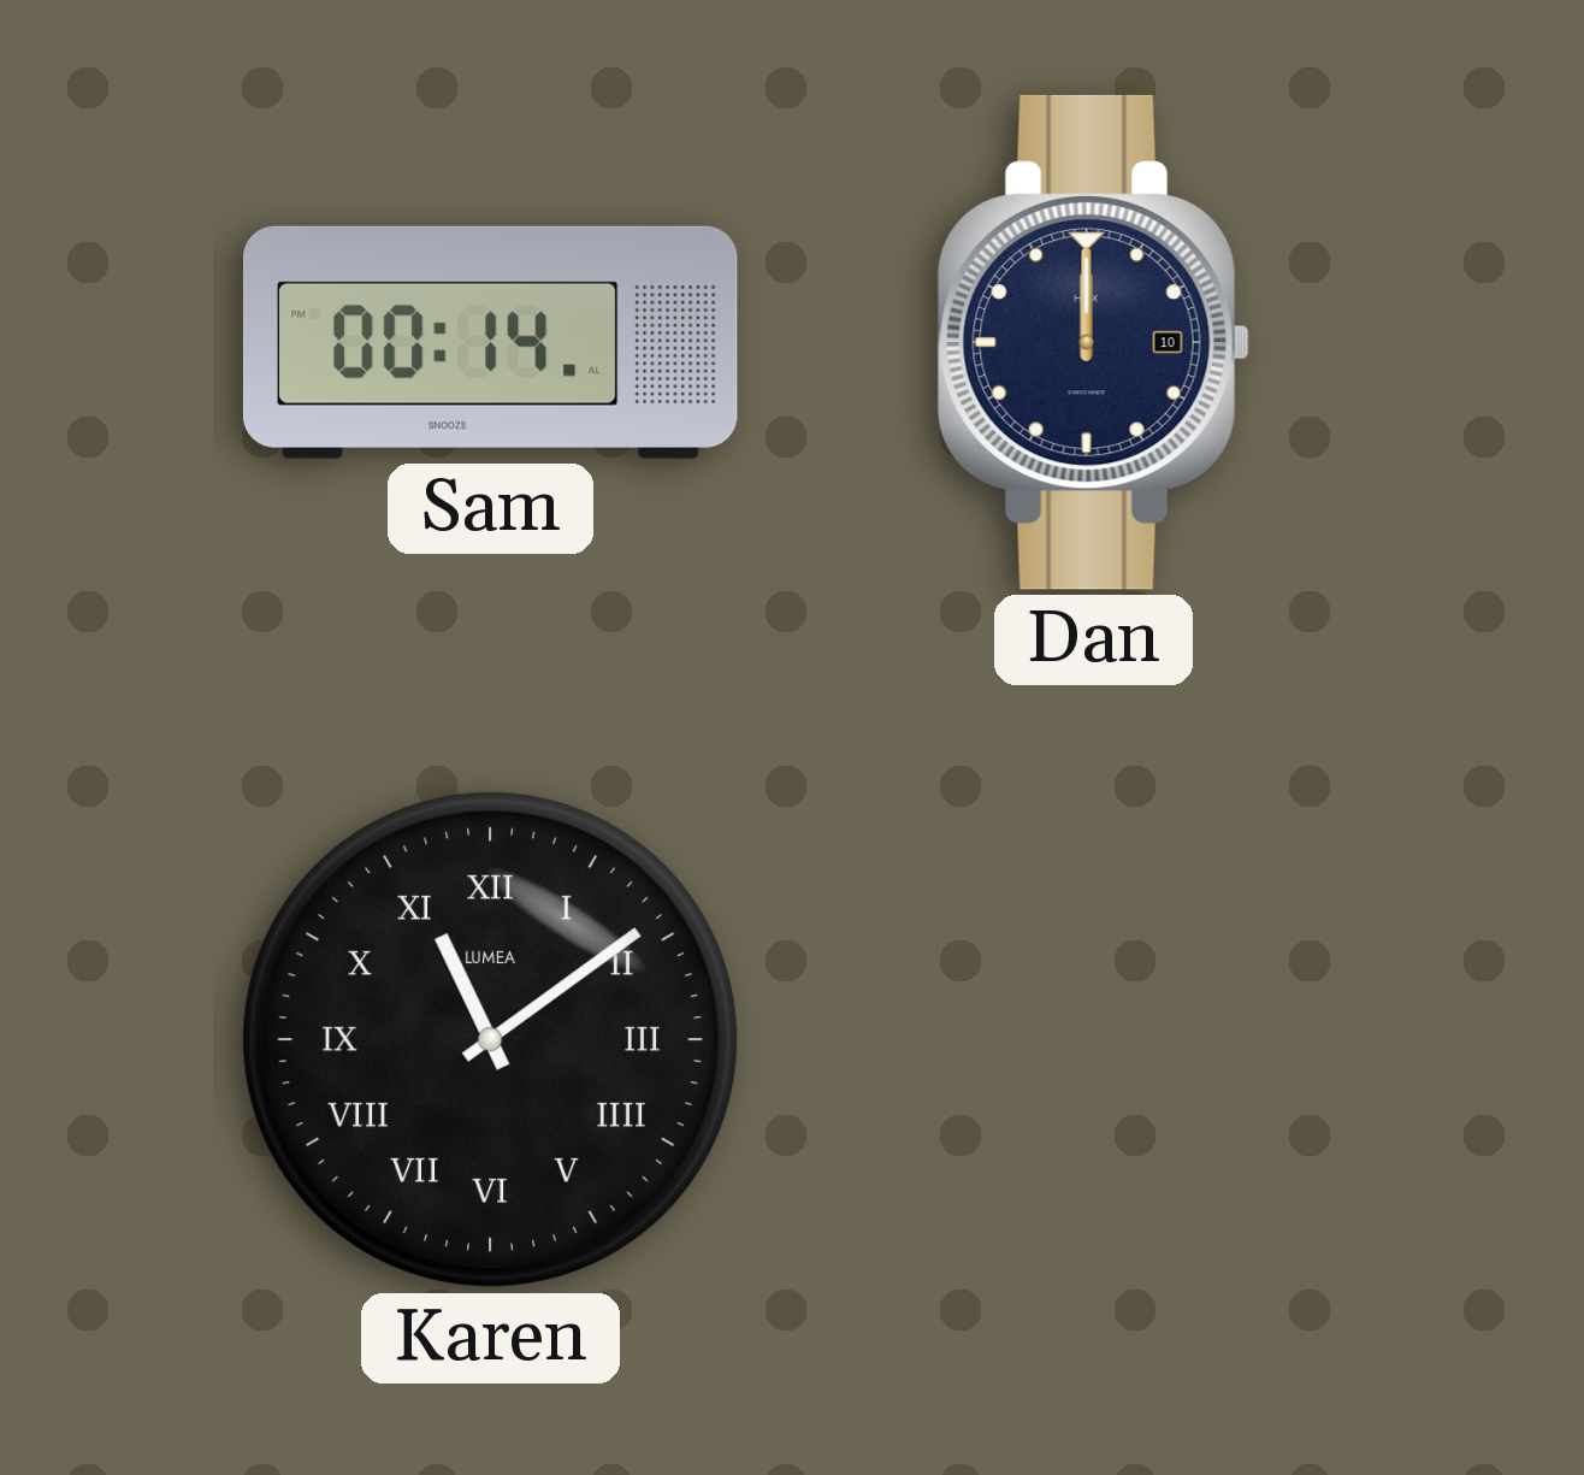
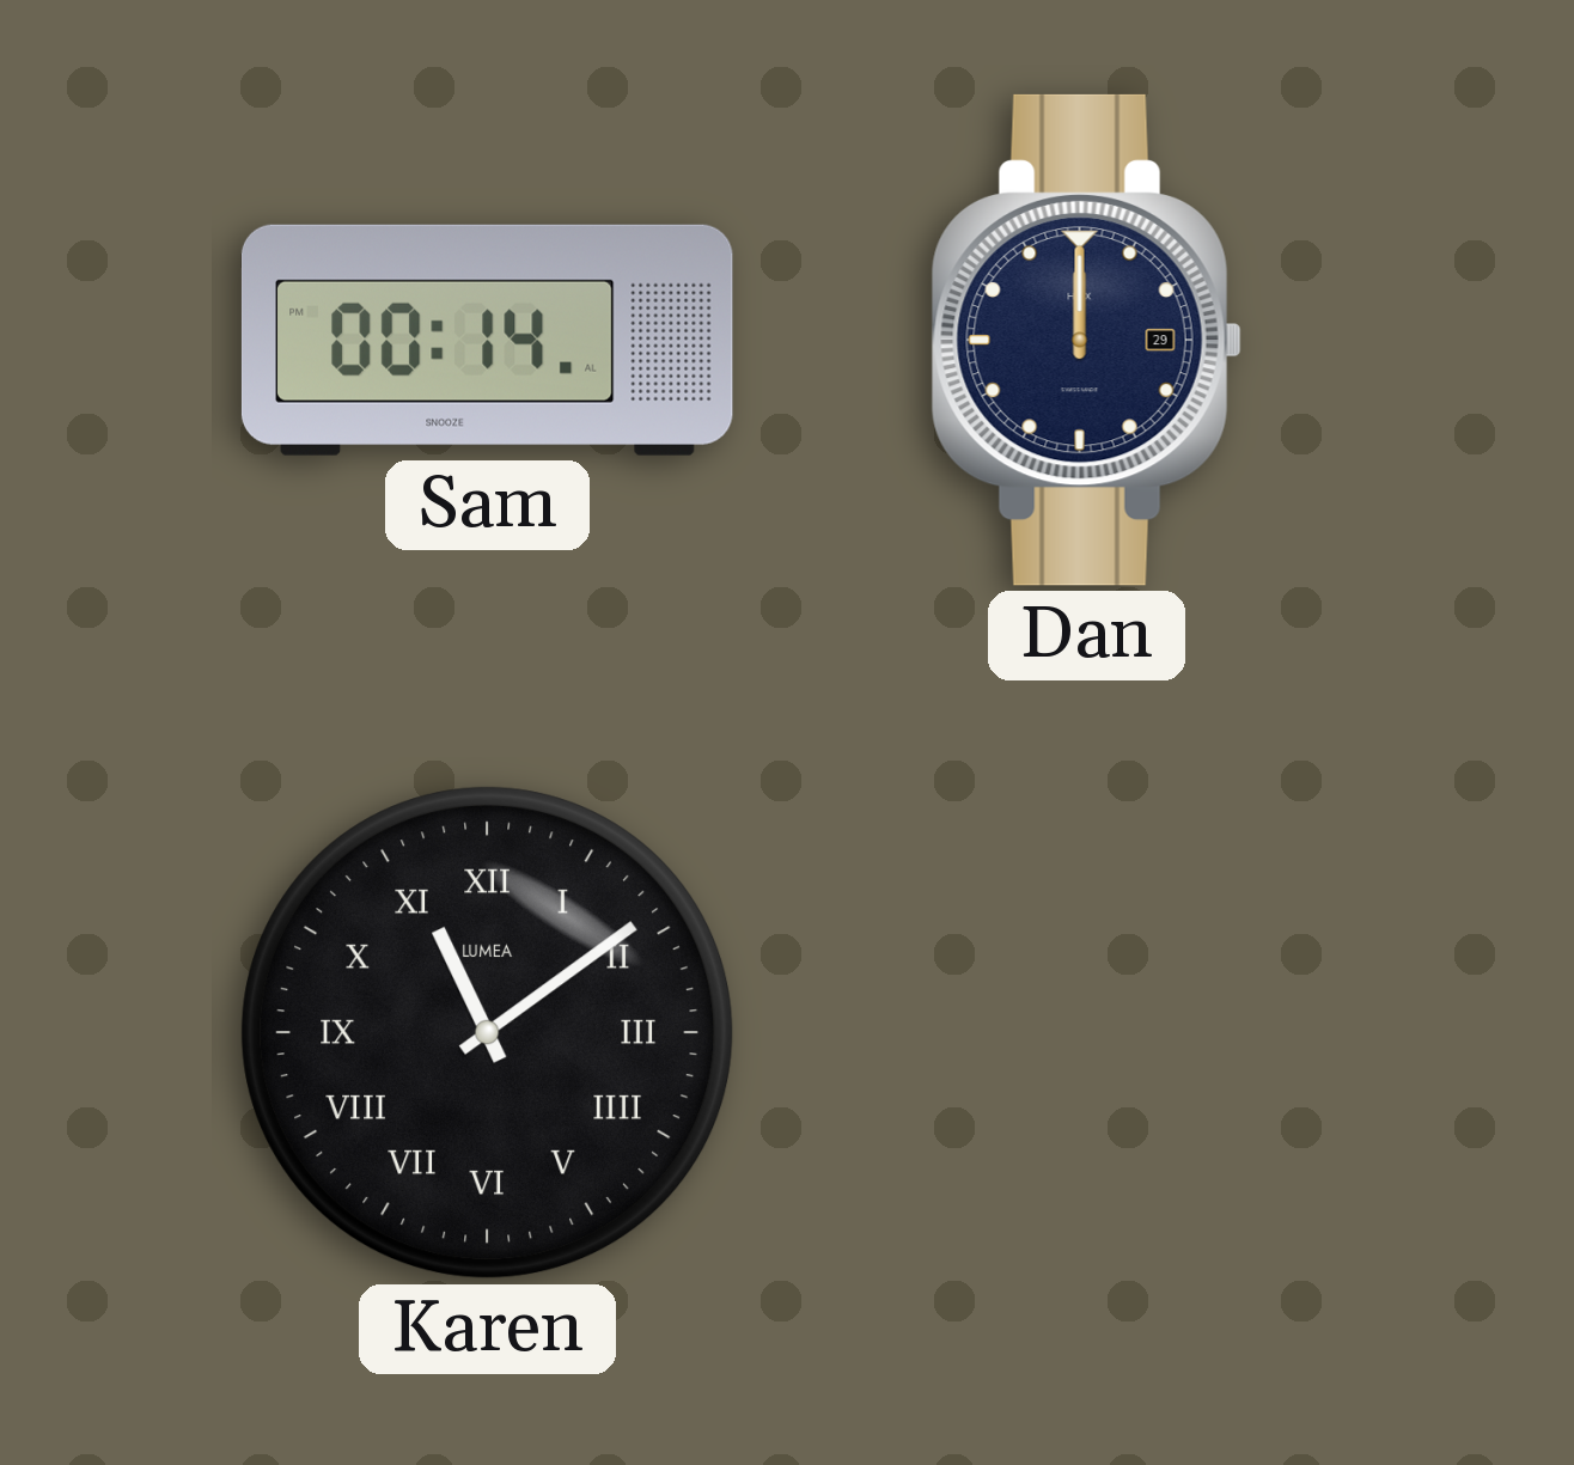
Dan date: 10 -> 29
